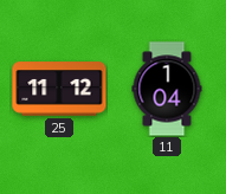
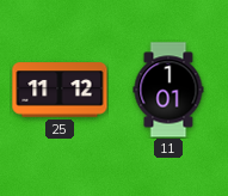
11: 1:04 -> 1:01
